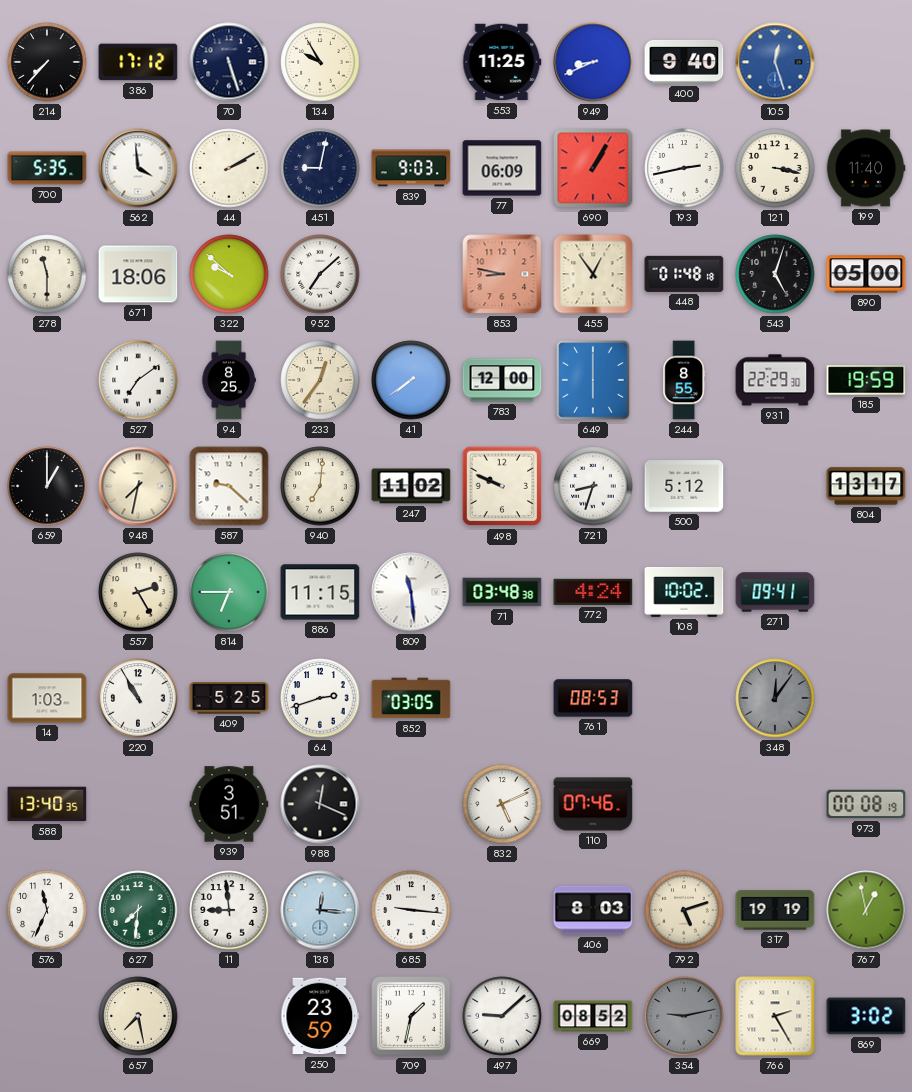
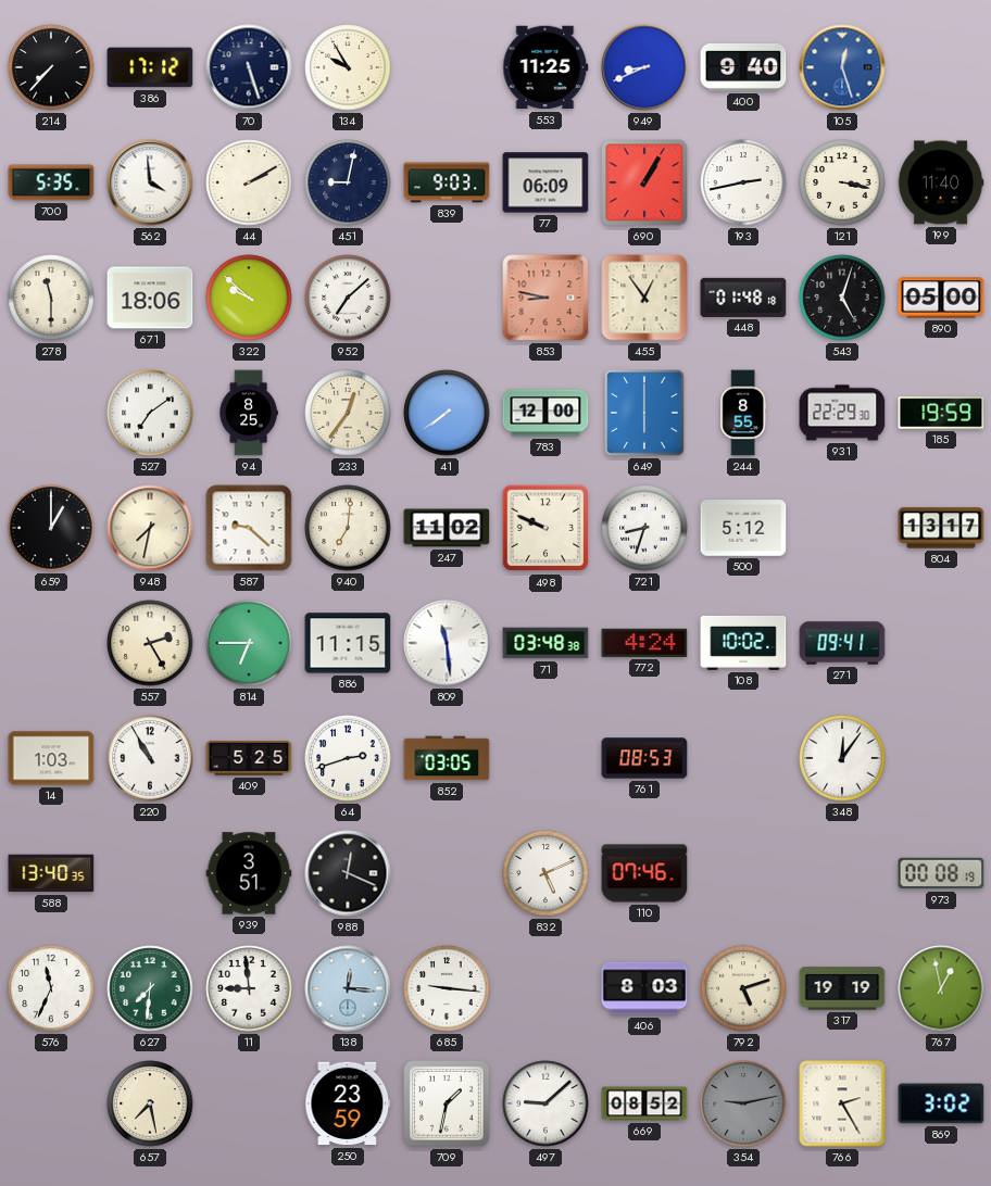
348 dial: grey -> white
